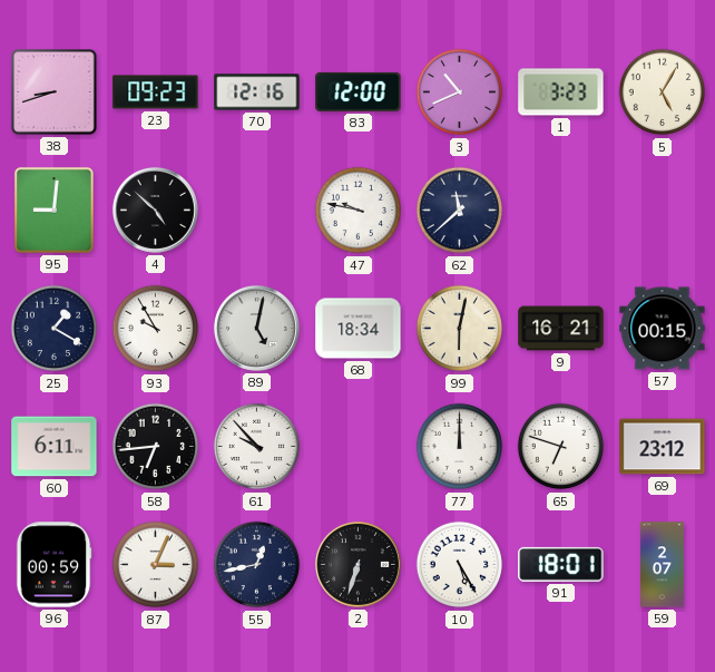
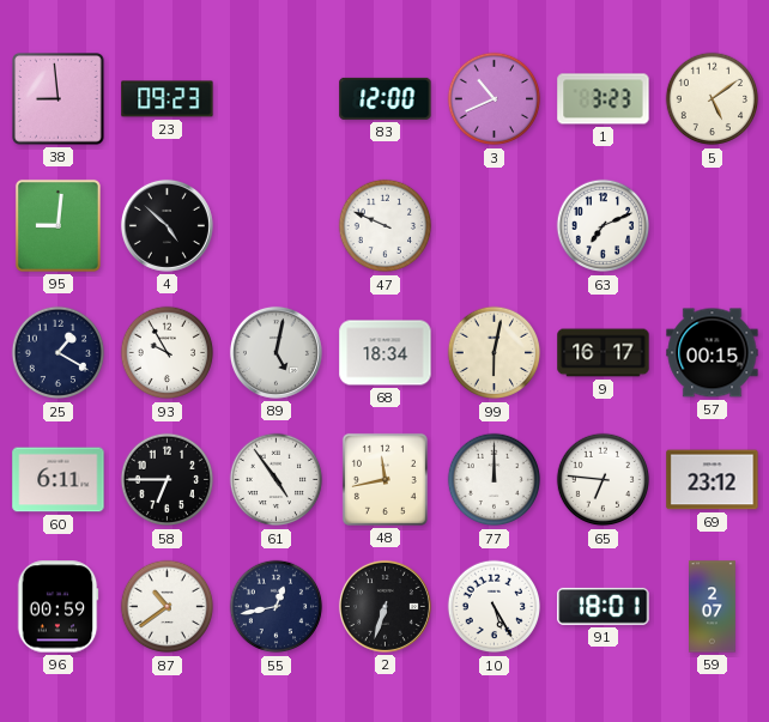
38: 8:42 -> 8:59
70: 12:16 -> none
5: 5:05 -> 5:09
47: 9:47 -> 9:49
62: 11:38 -> none
63: none -> 7:11
9: 16:21 -> 16:17
58: 6:44 -> 6:45
61: 9:53 -> 4:54
48: none -> 11:43
65: 6:48 -> 6:46
87: 3:04 -> 10:39
